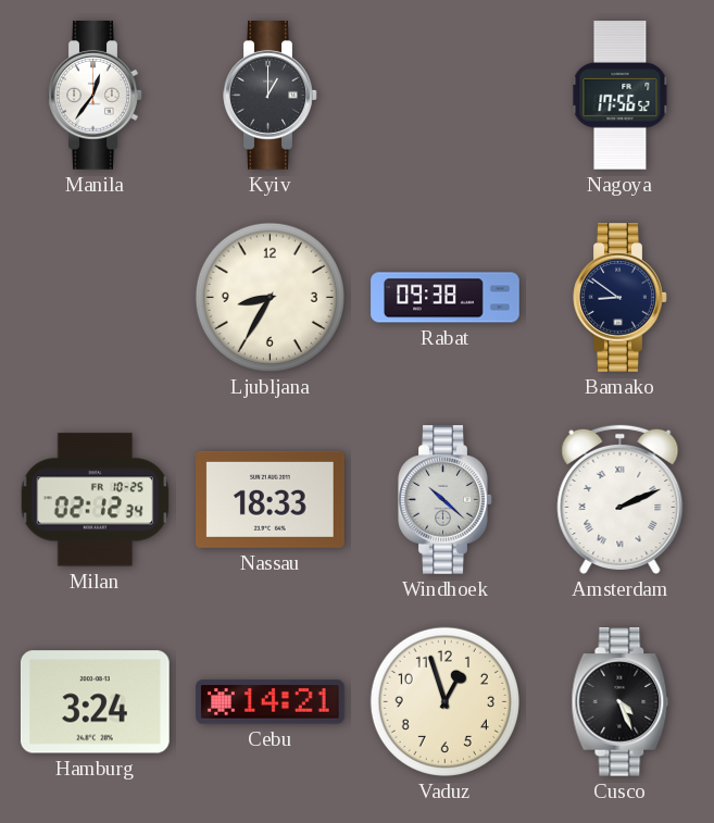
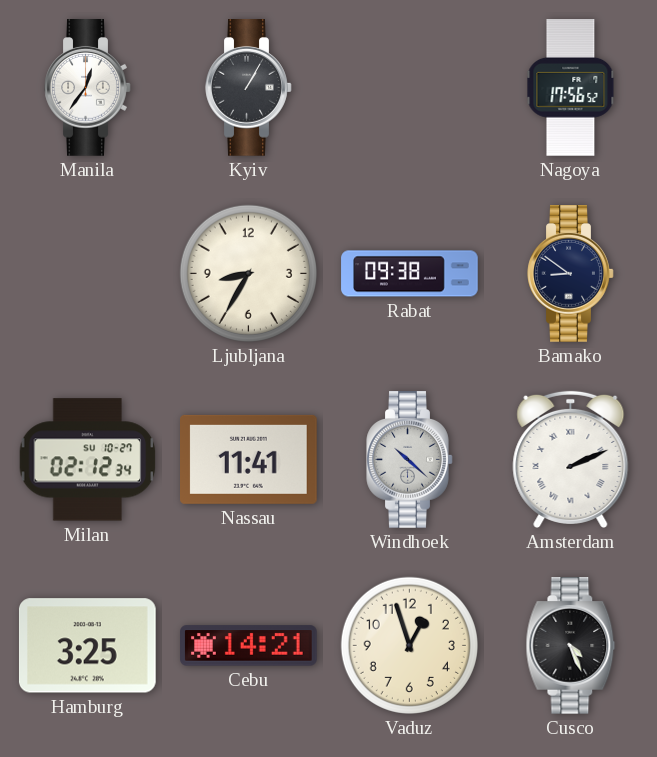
Kyiv: 1:00 -> 1:05
Milan date: FR 10-25 -> SU 10-27
Nassau: 18:33 -> 11:41
Hamburg: 3:24 -> 3:25
